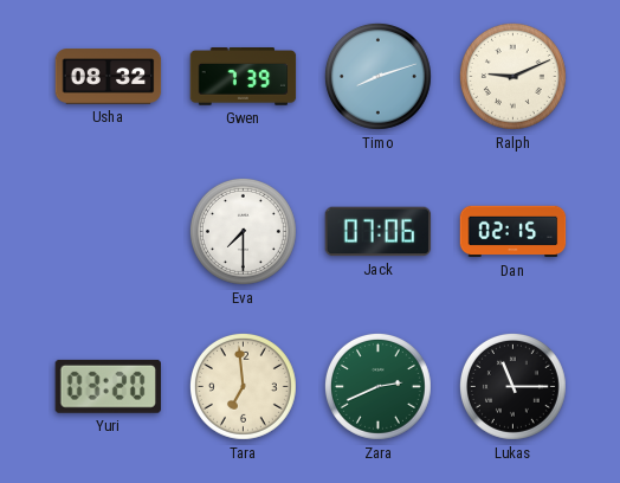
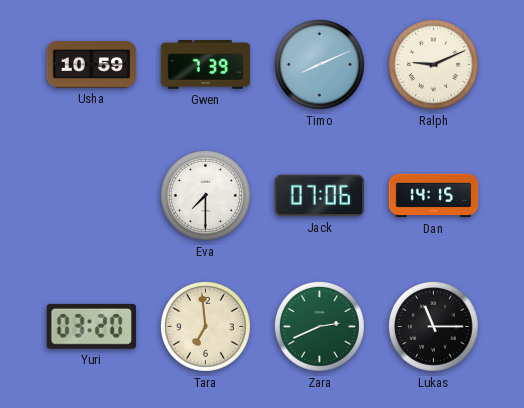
Usha: 08:32 -> 10:59
Timo: 8:12 -> 8:11
Dan: 02:15 -> 14:15
